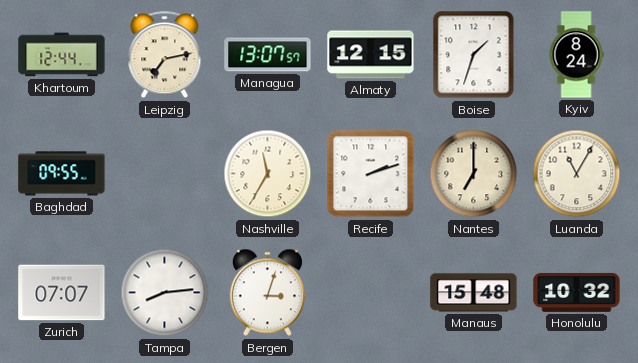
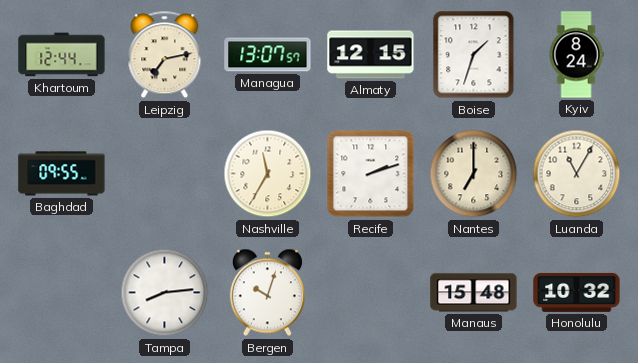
Zurich: 07:07 -> none
Bergen: 3:03 -> 10:03
